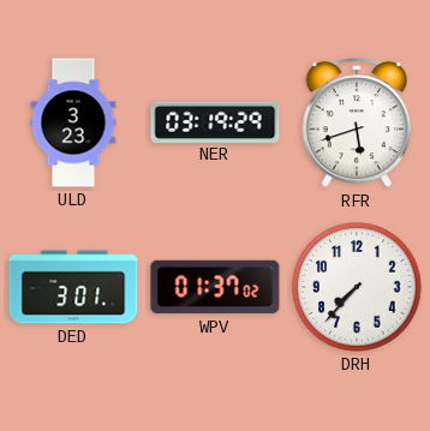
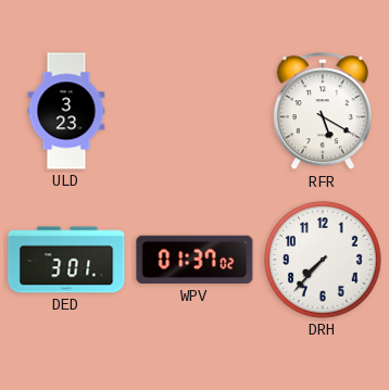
NER: 03:19 -> none
RFR: 5:42 -> 5:20
